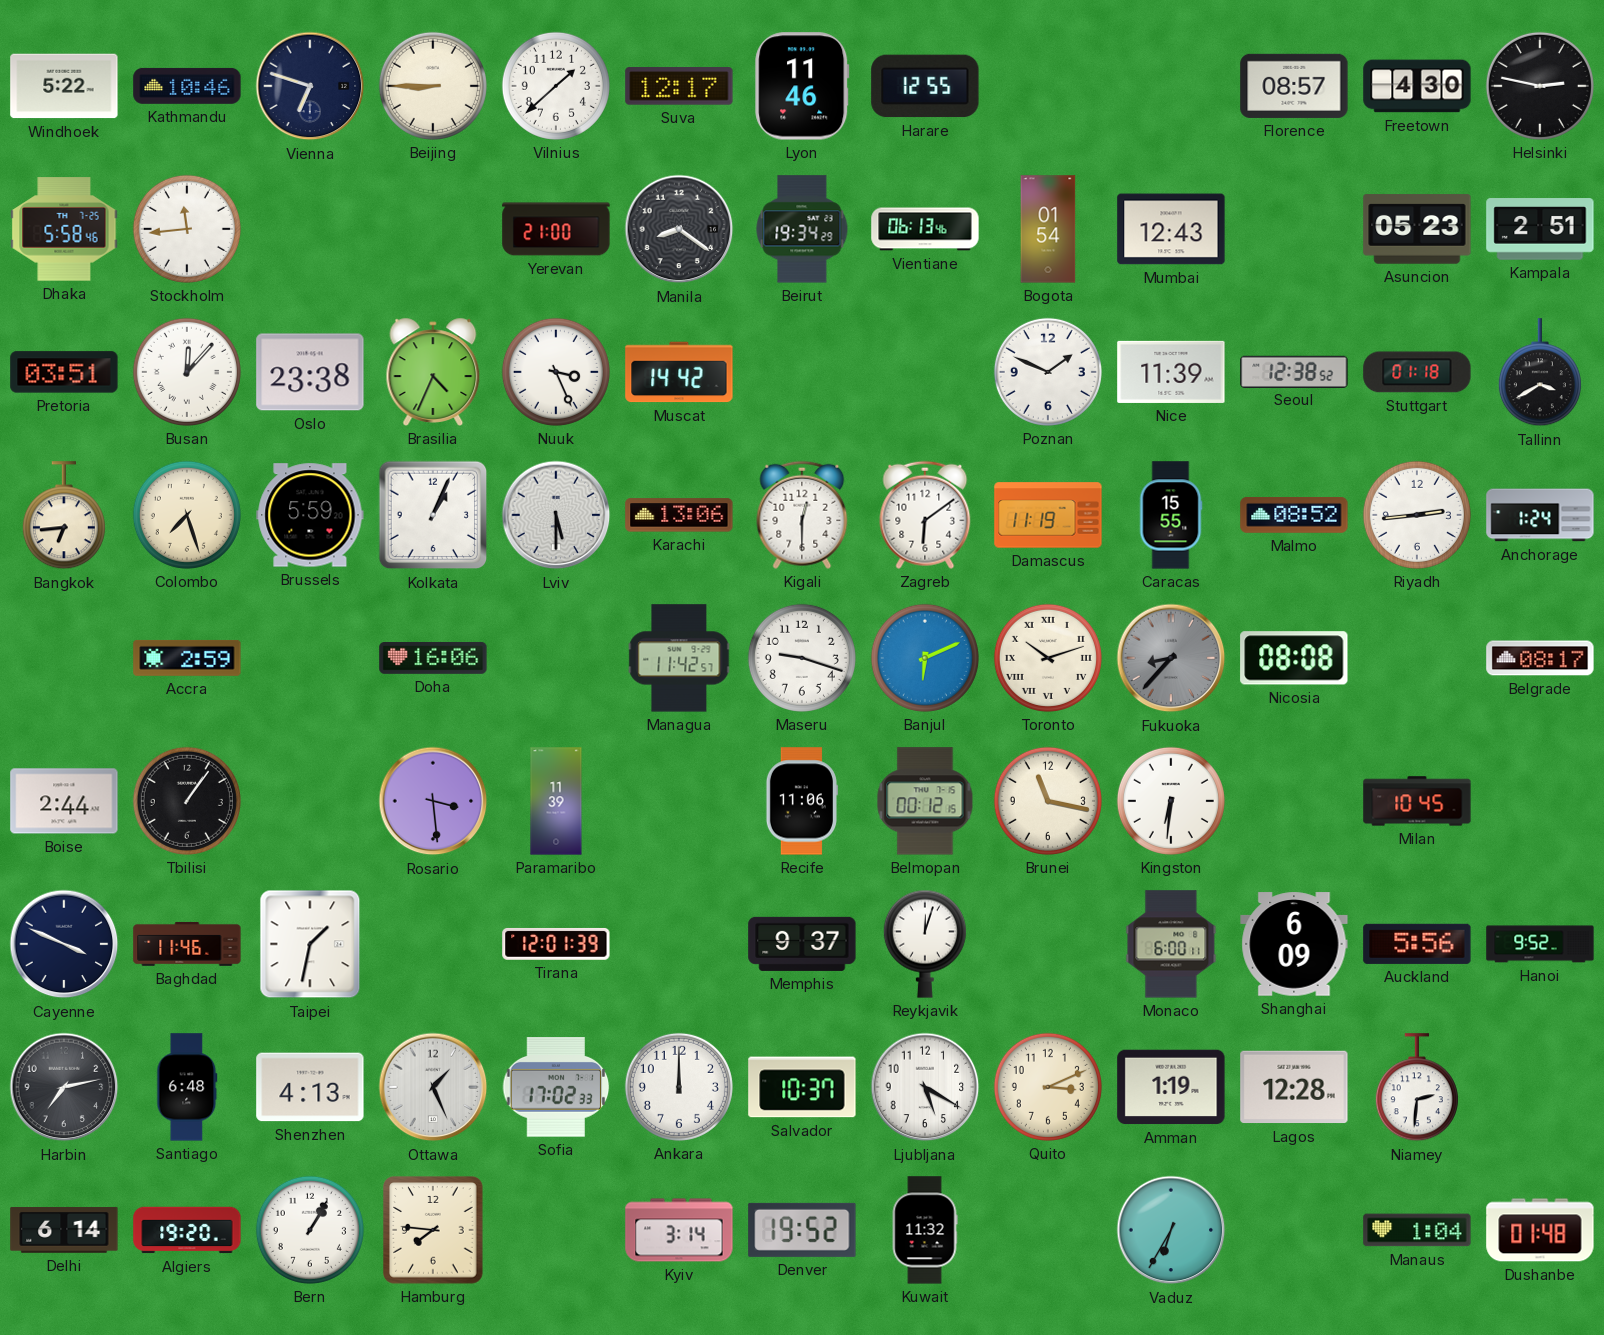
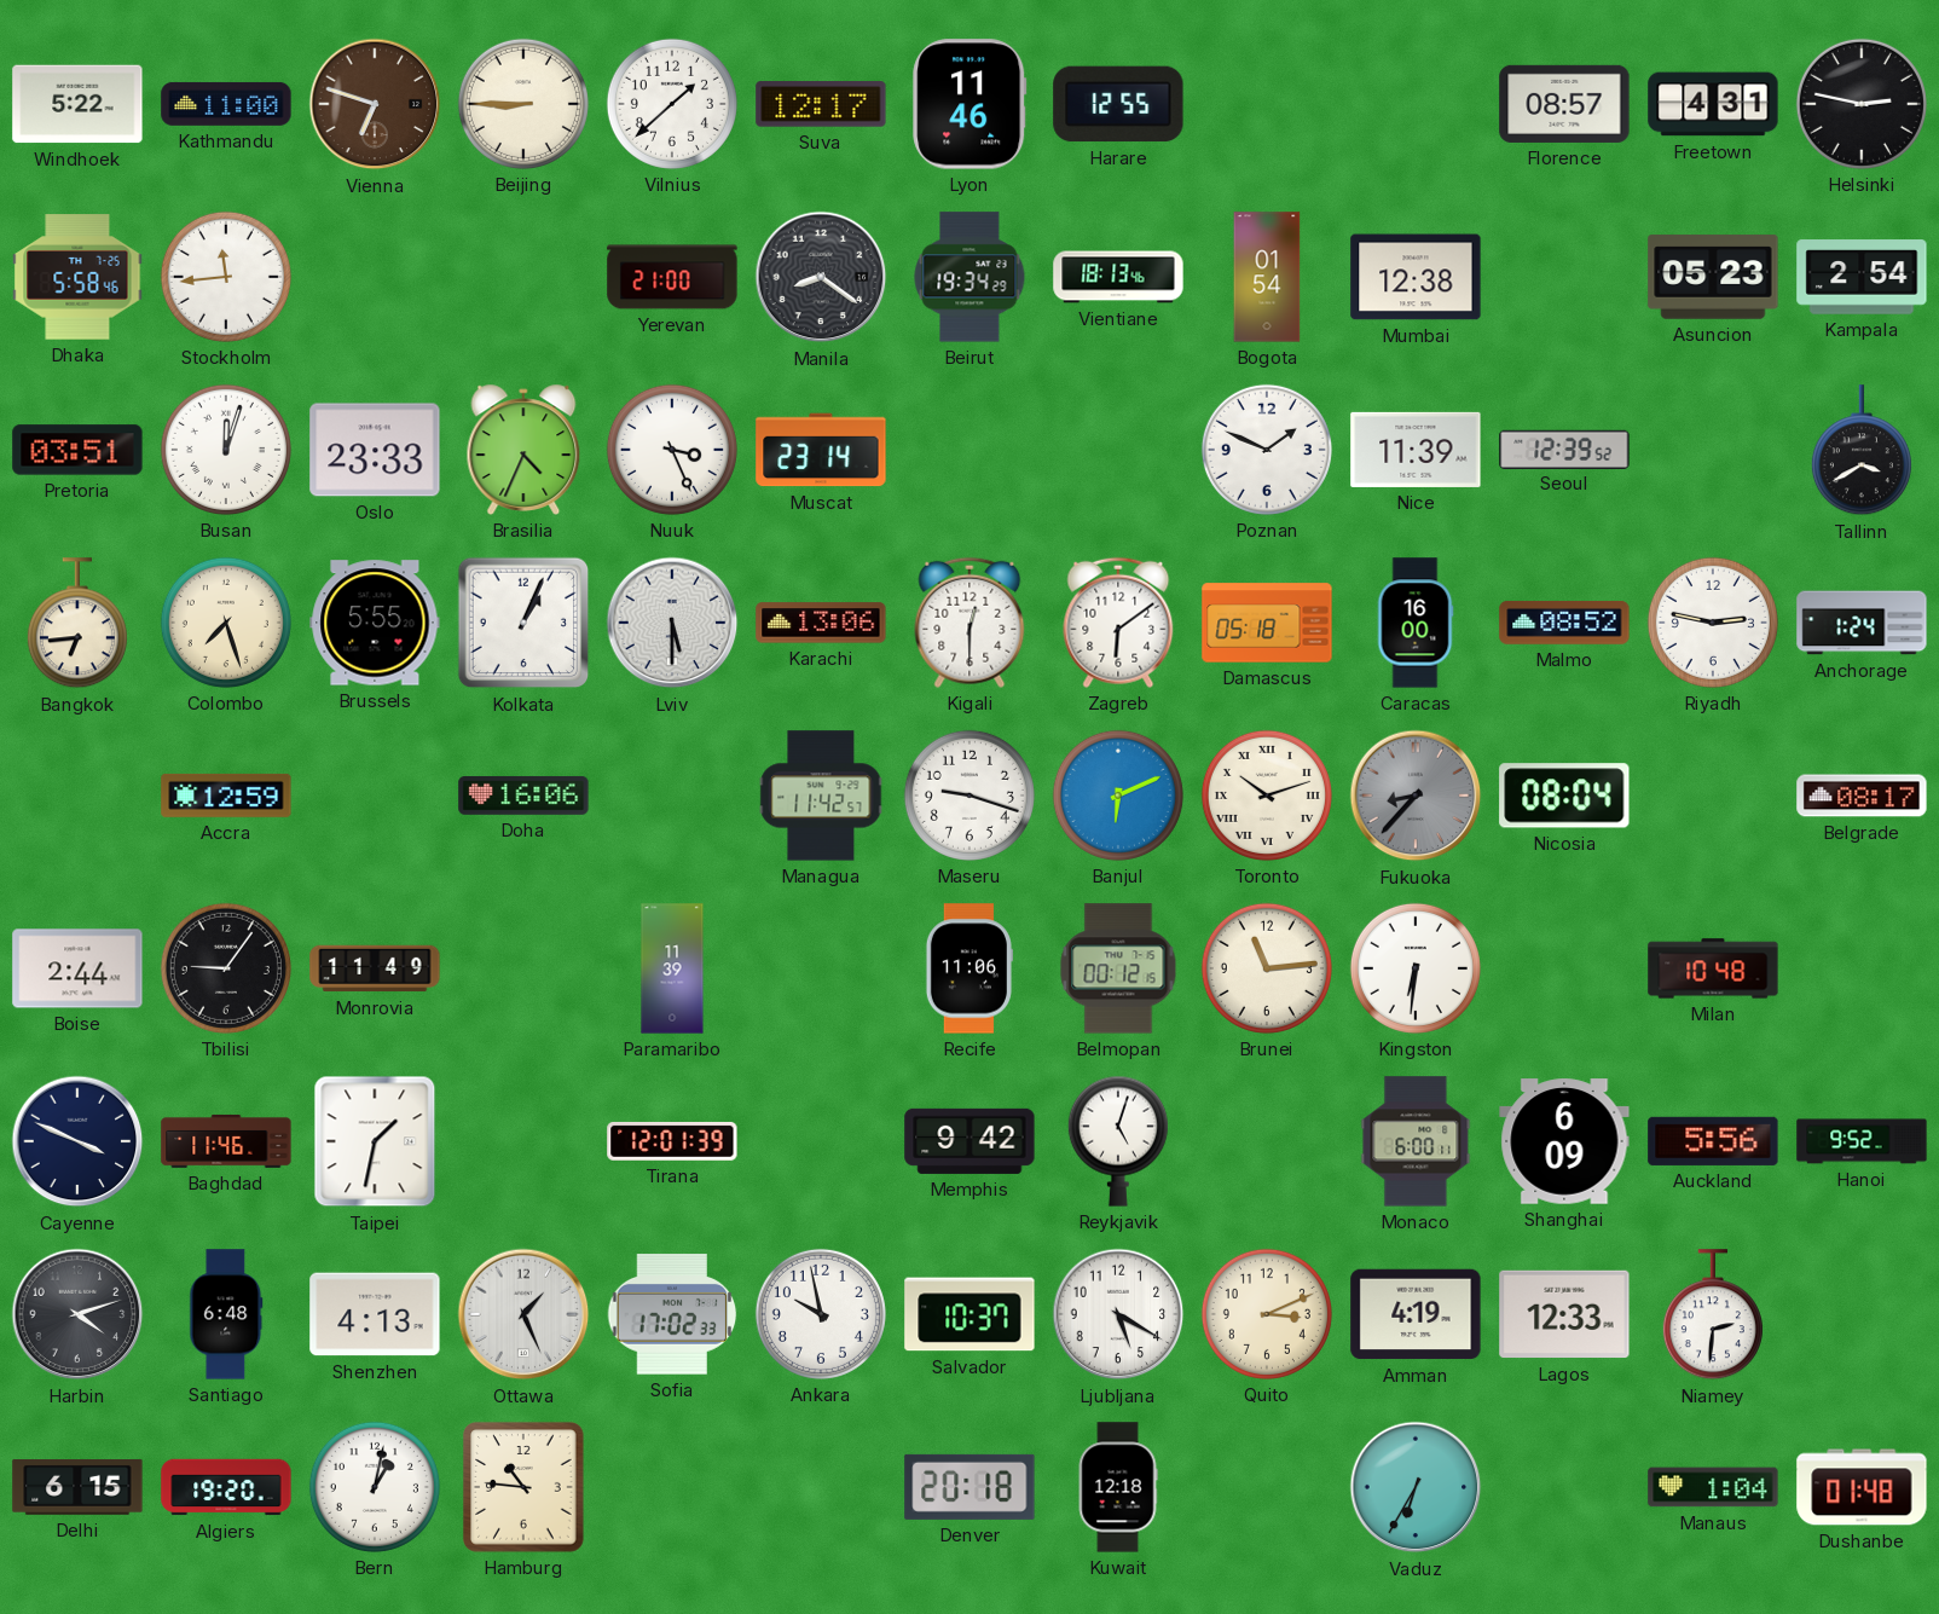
Kathmandu: 10:46 -> 11:00
Vienna dial: navy -> brown
Freetown: 4:30 -> 4:31
Vientiane: 06:13 -> 18:13
Mumbai: 12:43 -> 12:38
Kampala: 2:51 -> 2:54
Busan: 12:07 -> 12:03
Oslo: 23:38 -> 23:33
Muscat: 14:42 -> 23:14
Seoul: 12:38 -> 12:39
Stuttgart: 01:18 -> none
Brussels: 5:59 -> 5:55
Damascus: 11:19 -> 05:18
Caracas: 15:55 -> 16:00
Riyadh: 2:44 -> 2:47
Accra: 2:59 -> 12:59
Nicosia: 08:08 -> 08:04
Tbilisi: 1:06 -> 9:06
Monrovia: none -> 11:49
Rosario: 3:29 -> none
Brunei: 11:17 -> 11:14
Milan: 10:45 -> 10:48
Memphis: 9:37 -> 9:42
Reykjavik: 12:03 -> 5:03
Harbin: 7:13 -> 4:12
Ankara: 12:00 -> 9:58
Amman: 1:19 -> 4:19
Lagos: 12:28 -> 12:33
Delhi: 6:14 -> 6:15
Bern: 1:05 -> 1:02
Hamburg: 7:46 -> 10:46
Kyiv: 3:14 -> none
Denver: 19:52 -> 20:18
Kuwait: 11:32 -> 12:18
